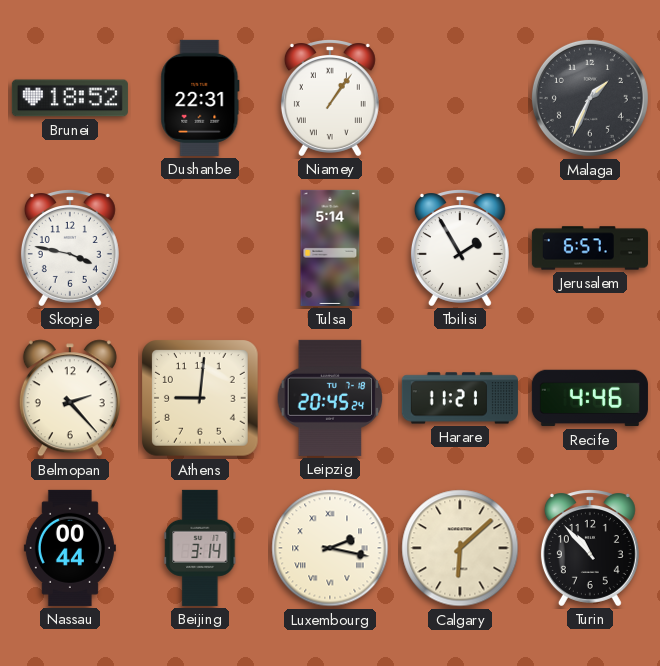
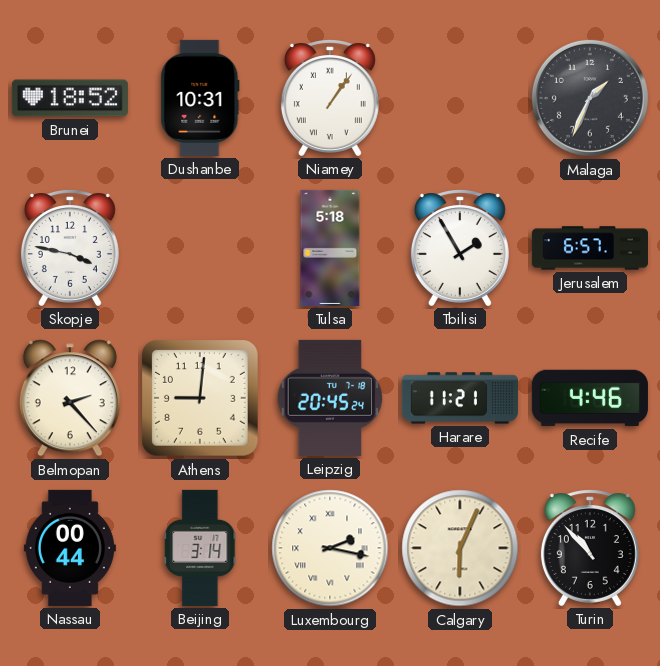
Dushanbe: 22:31 -> 10:31
Tulsa: 5:14 -> 5:18
Calgary: 6:08 -> 6:04
